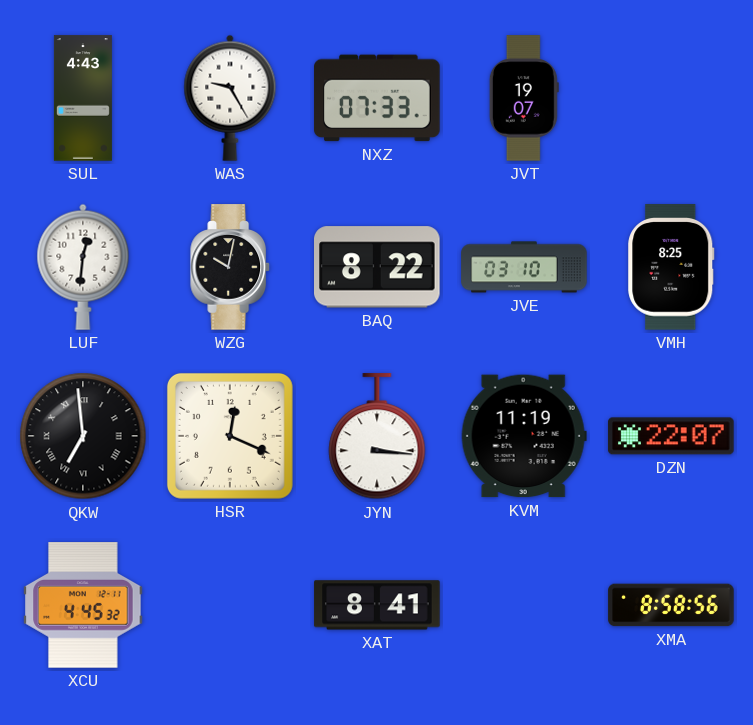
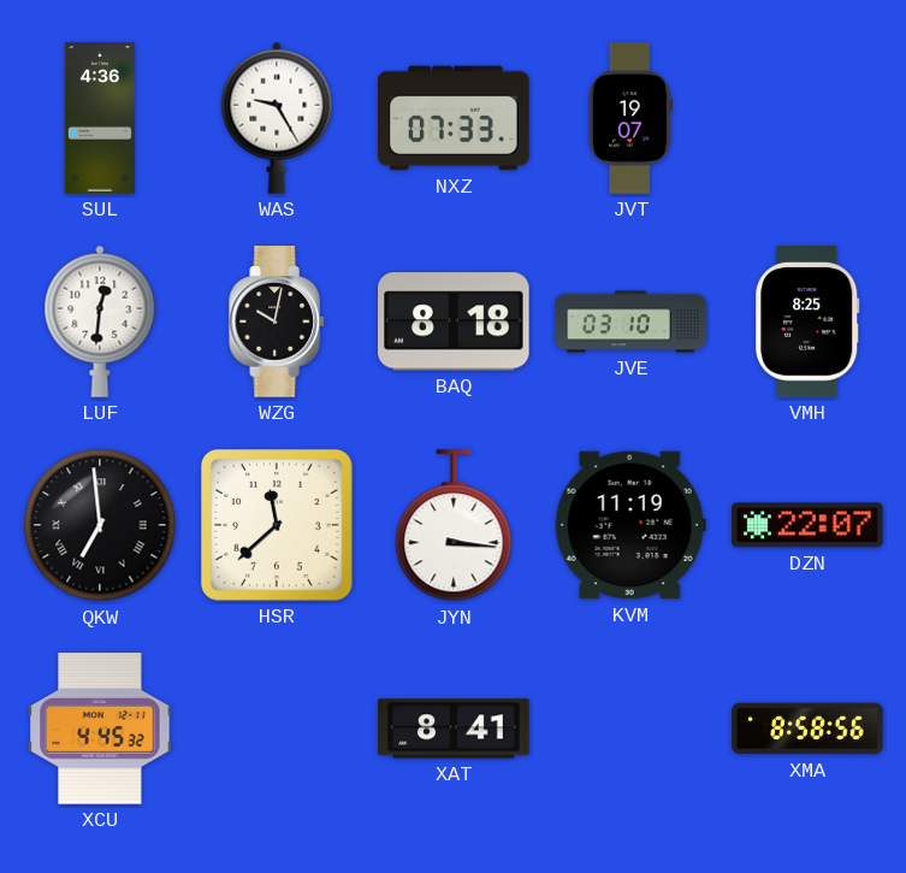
SUL: 4:43 -> 4:36
BAQ: 8:22 -> 8:18
HSR: 12:19 -> 11:38
